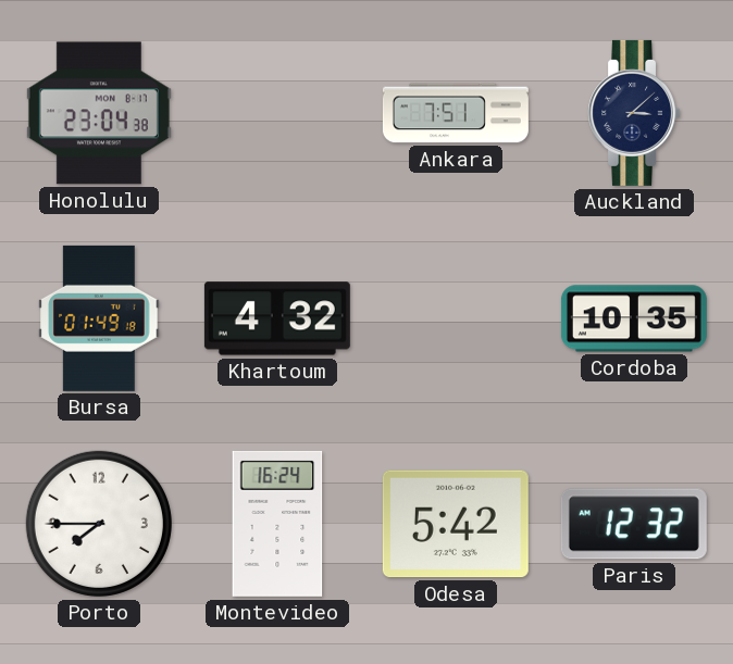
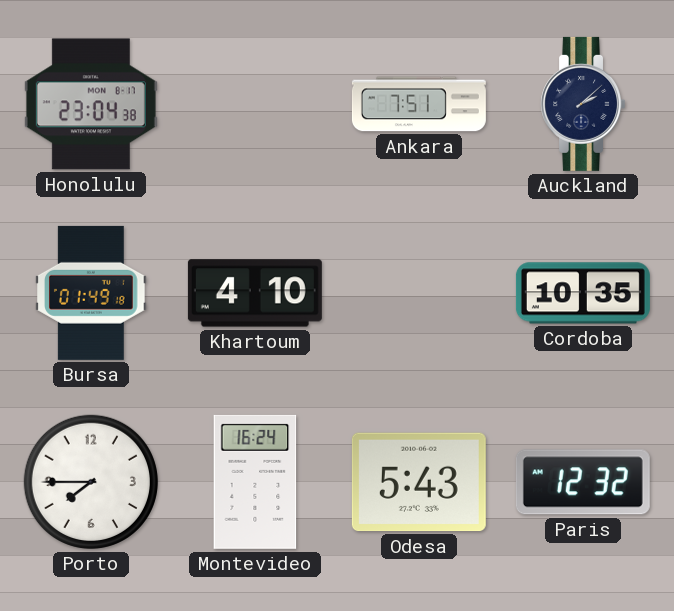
Auckland: 3:08 -> 2:08
Khartoum: 4:32 -> 4:10
Odesa: 5:42 -> 5:43
